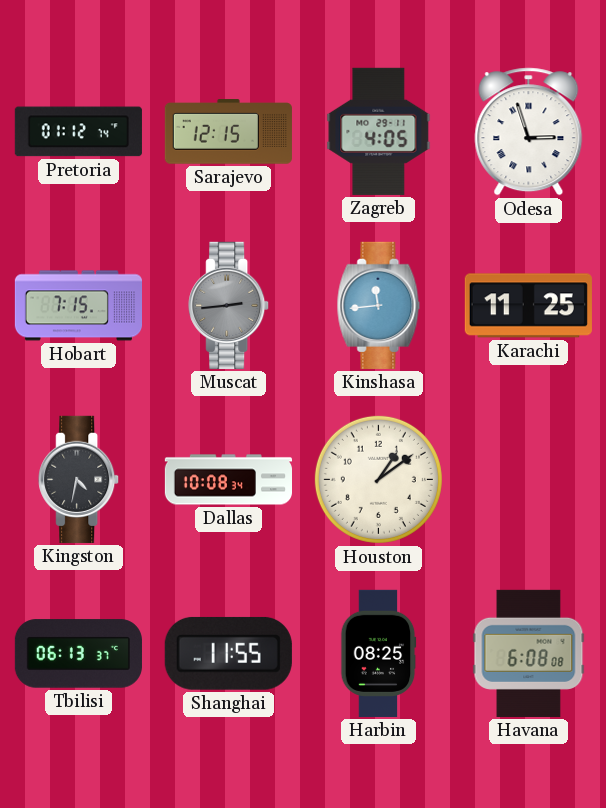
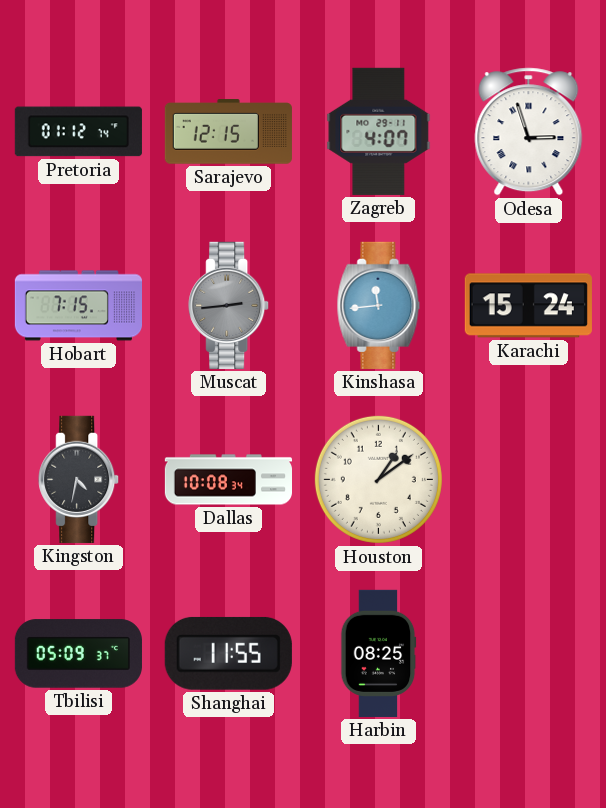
Zagreb: 4:05 -> 4:07
Karachi: 11:25 -> 15:24
Tbilisi: 06:13 -> 05:09
Havana: 6:08 -> none
